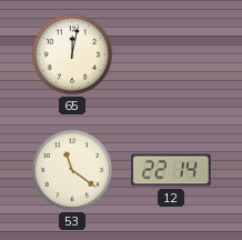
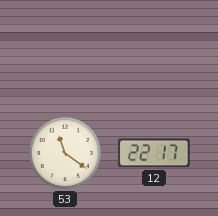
65: 12:02 -> none
12: 22:14 -> 22:17
